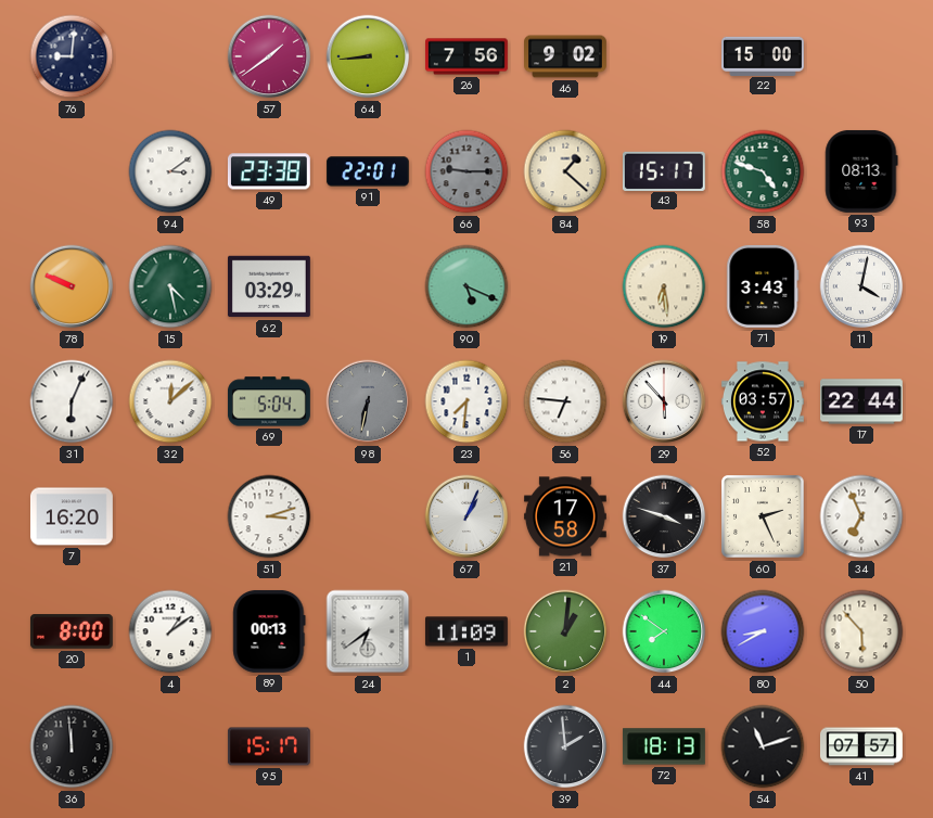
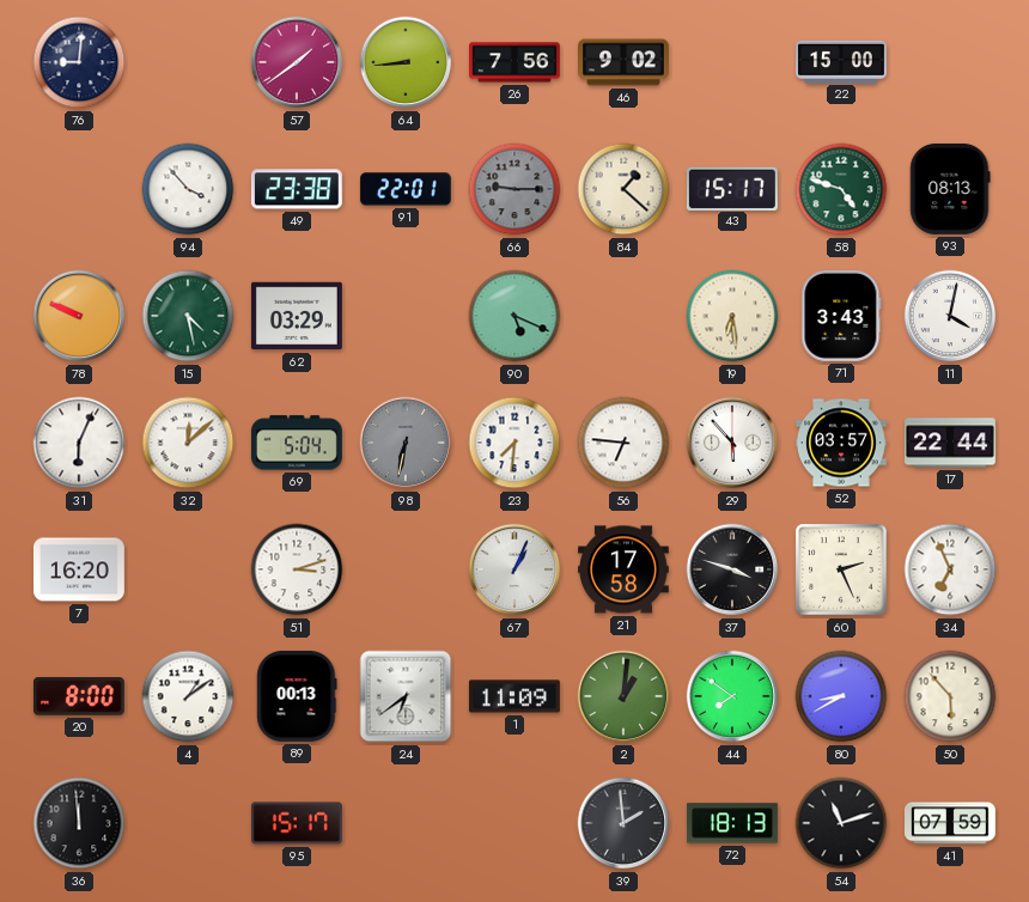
94: 3:09 -> 3:53
41: 07:57 -> 07:59
